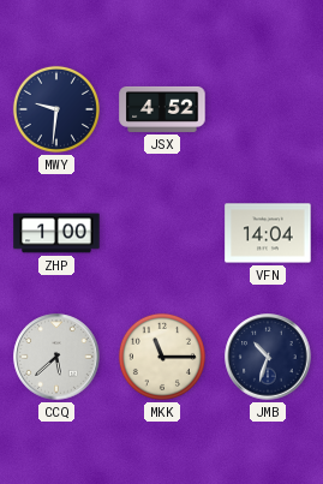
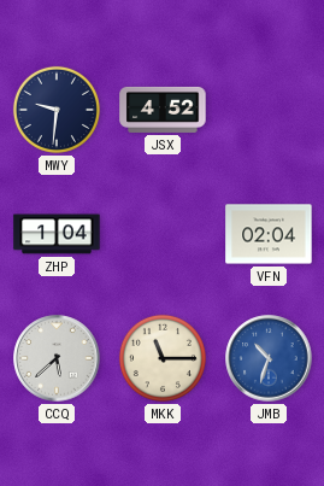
ZHP: 1:00 -> 1:04
VFN: 14:04 -> 02:04
JMB dial: navy -> blue
